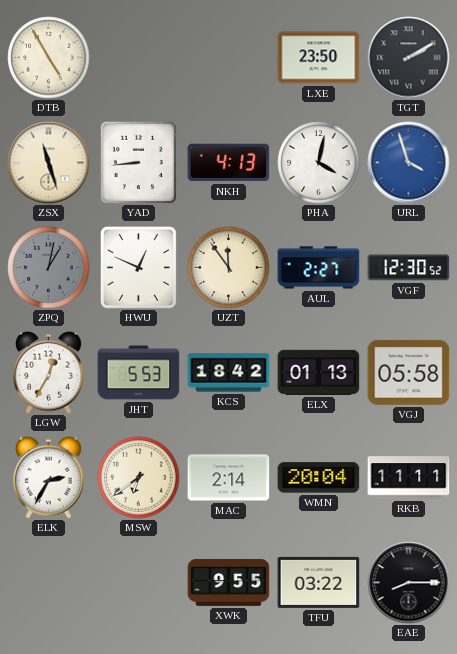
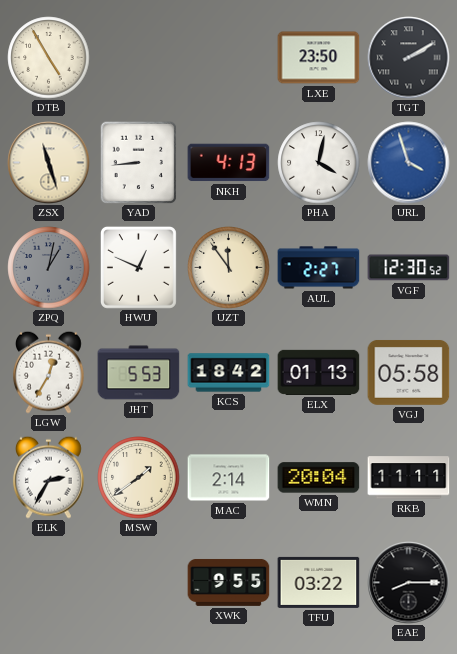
MSW: 6:39 -> 1:39
